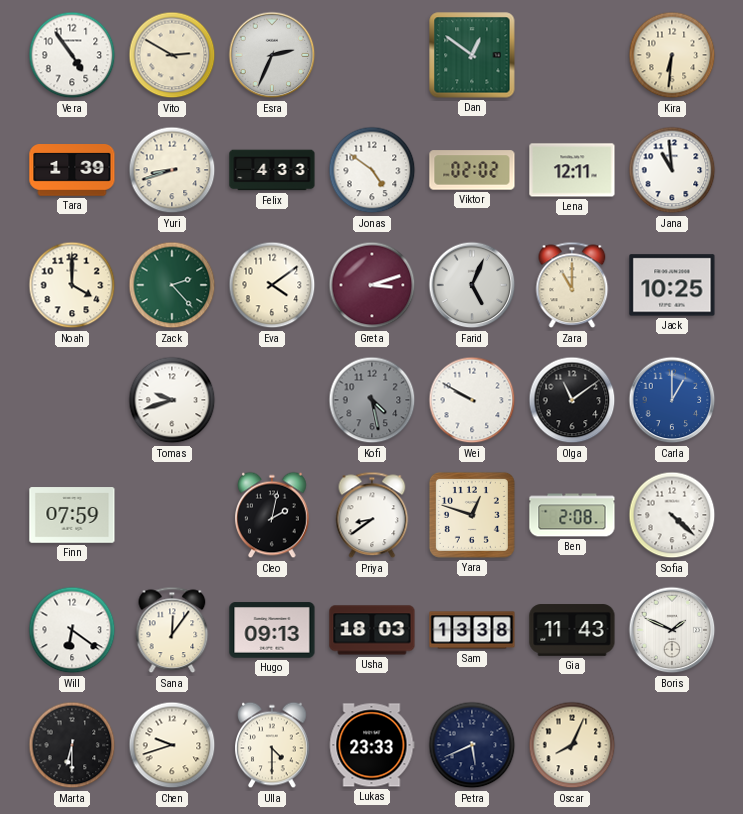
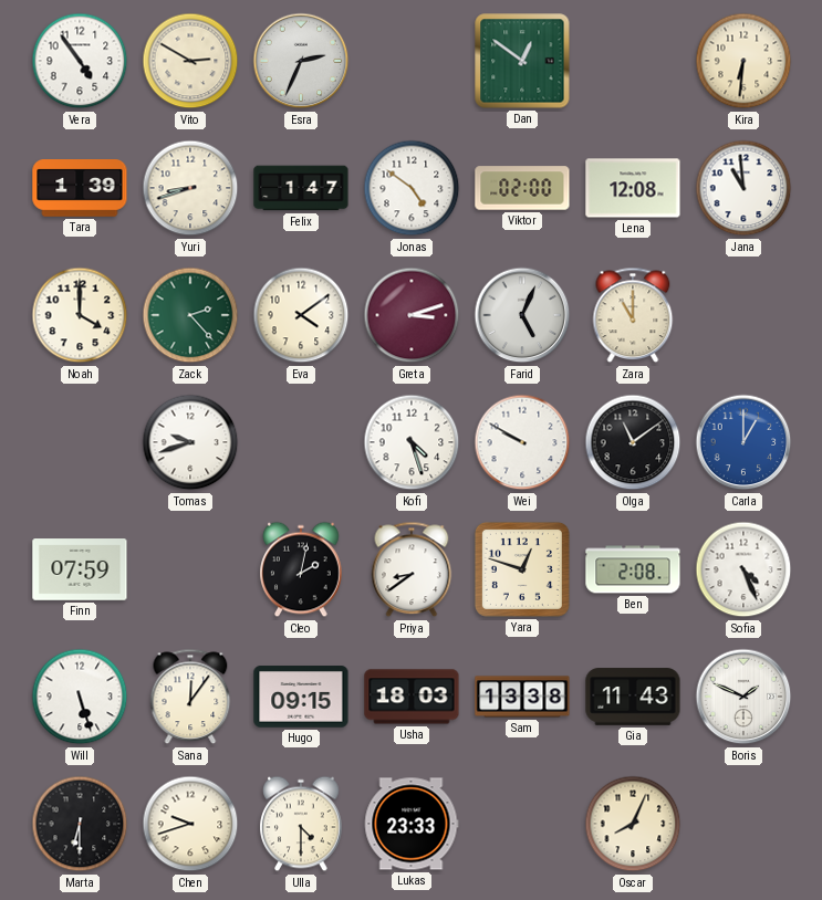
Felix: 4:33 -> 1:47
Viktor: 02:02 -> 02:00
Lena: 12:11 -> 12:08
Jack: 10:25 -> none
Kofi: 4:28 -> 4:27
Kofi dial: grey -> white
Sofia: 4:22 -> 4:26
Will: 6:21 -> 5:27
Hugo: 09:13 -> 09:15
Petra: 5:41 -> none
